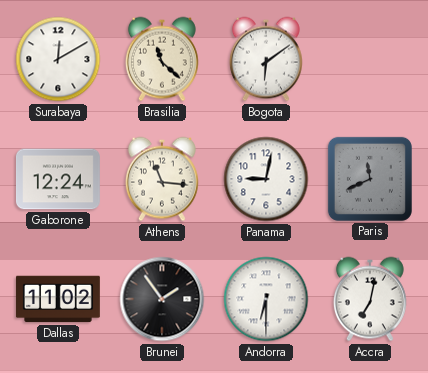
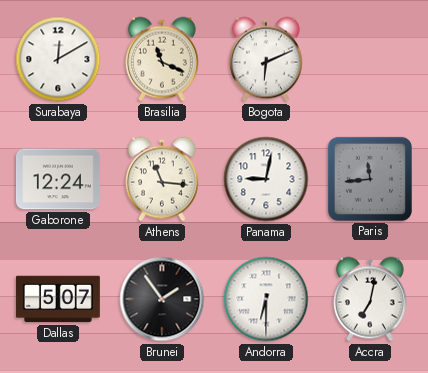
Brasilia: 11:22 -> 11:19
Bogota: 6:09 -> 6:11
Paris: 11:41 -> 11:44
Dallas: 11:02 -> 5:07
